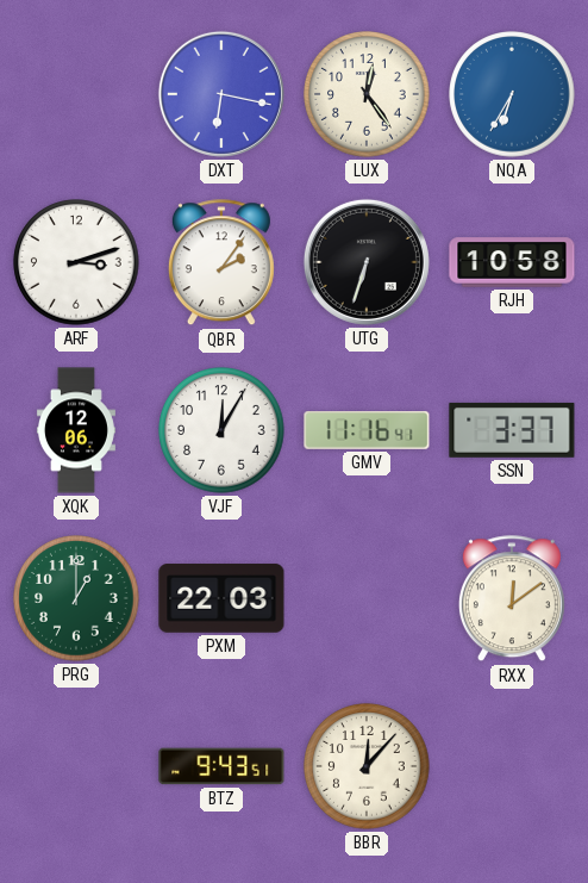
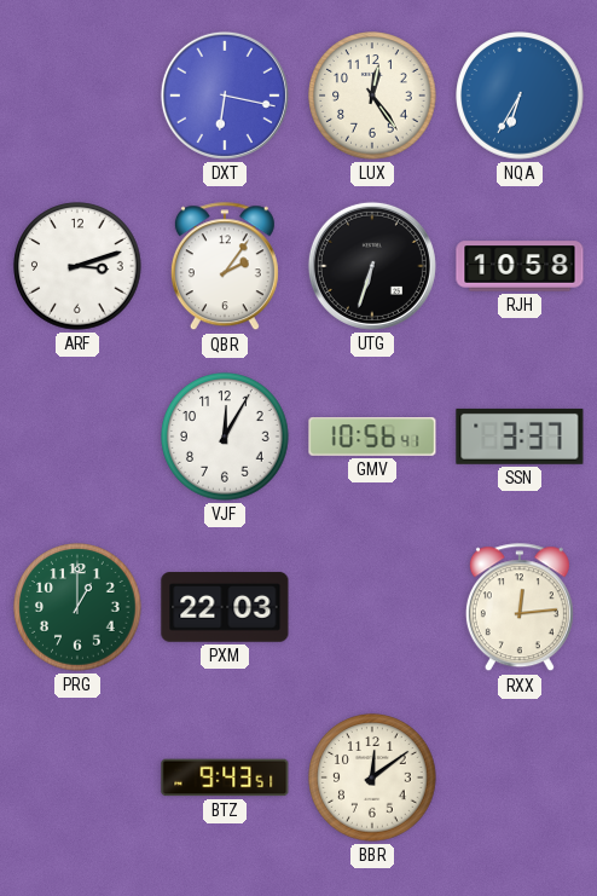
XQK: 12:06 -> none
GMV: 11:16 -> 10:56
RXX: 12:09 -> 12:14
BBR: 12:07 -> 12:09
